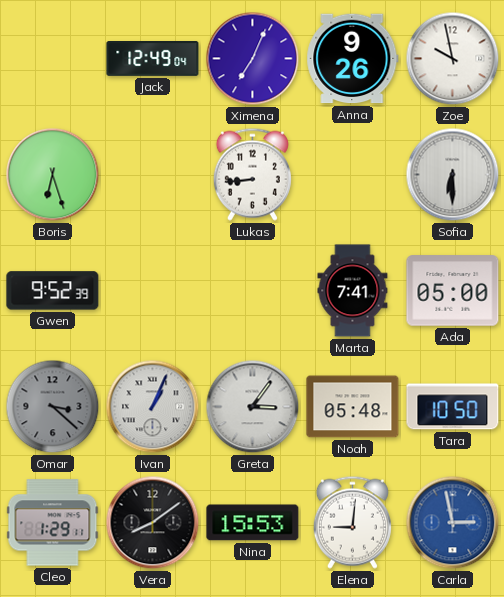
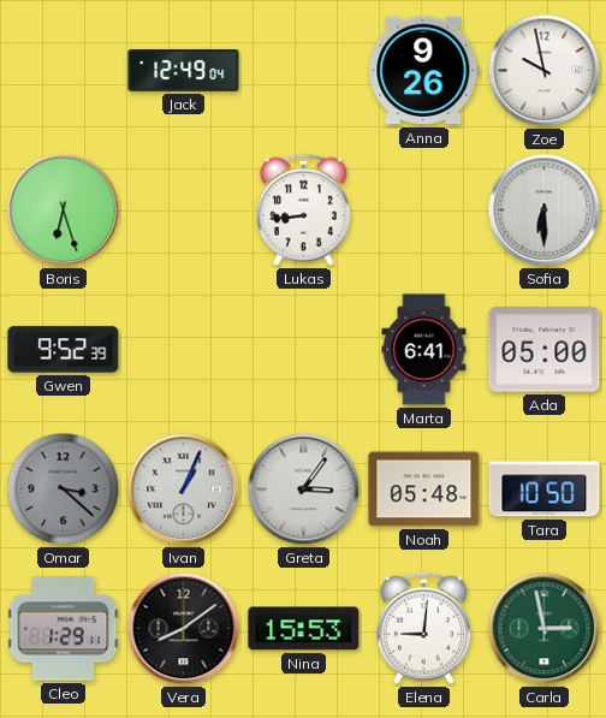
Ximena: 7:04 -> none
Marta: 7:41 -> 6:41
Carla dial: blue -> green
